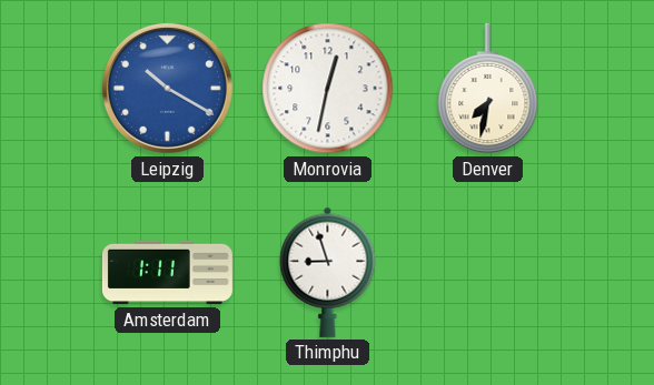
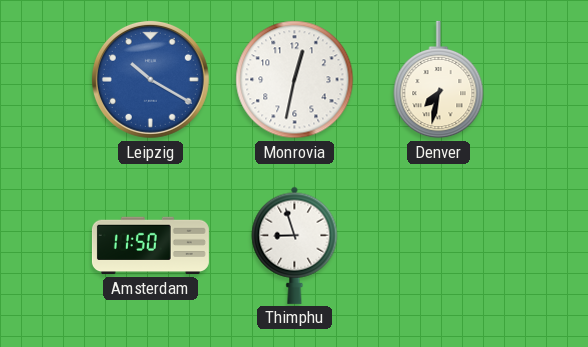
Amsterdam: 1:11 -> 11:50
